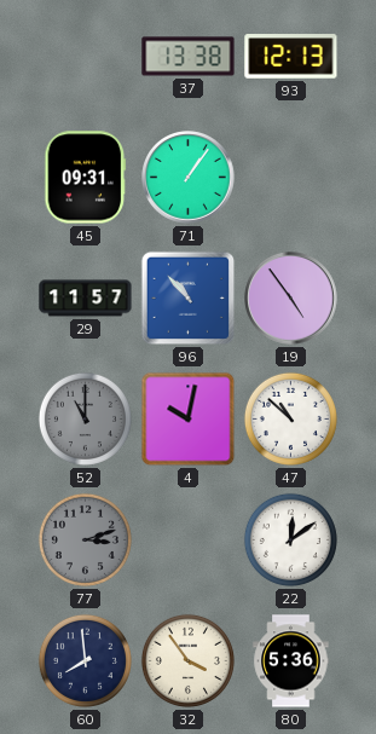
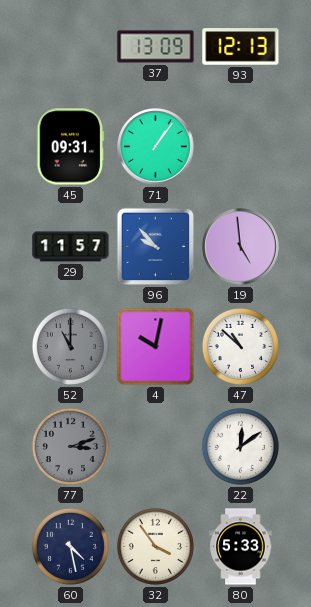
37: 13:38 -> 13:09
96: 10:53 -> 9:53
19: 4:54 -> 4:59
60: 7:59 -> 4:28
80: 5:36 -> 5:33
